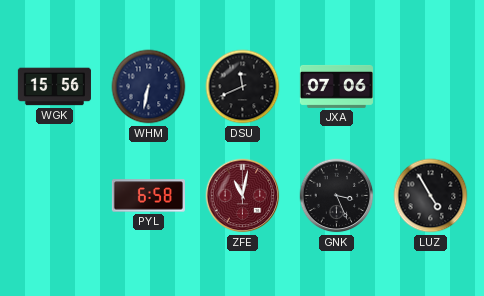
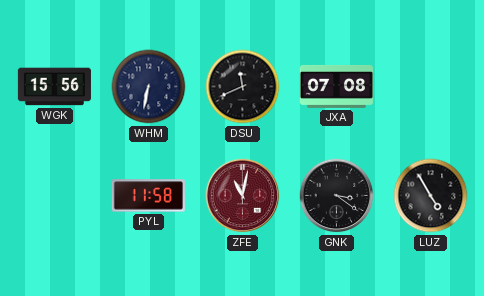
JXA: 07:06 -> 07:08
PYL: 6:58 -> 11:58
GNK: 3:26 -> 3:21
